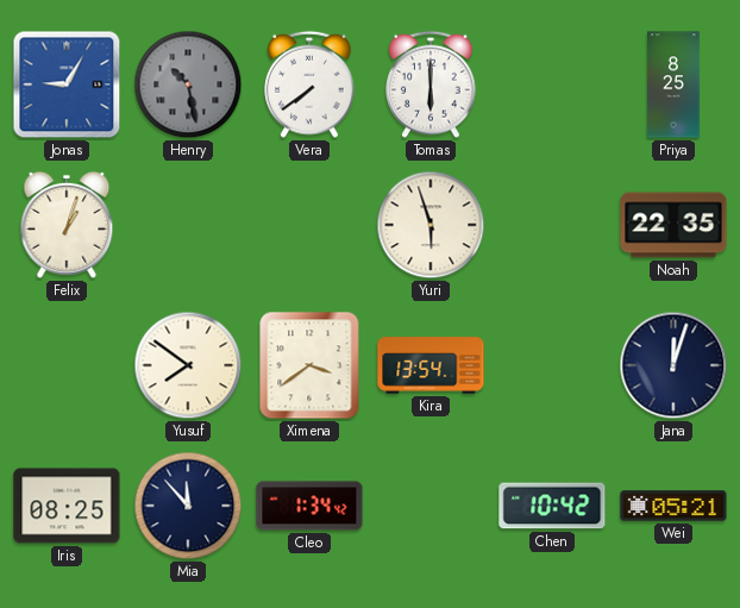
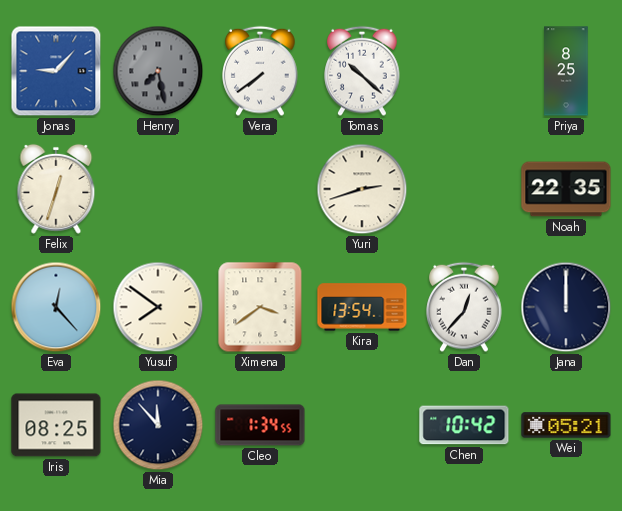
Jonas: 9:05 -> 9:07
Henry: 10:28 -> 7:28
Tomas: 6:00 -> 10:22
Felix: 1:03 -> 12:33
Yuri: 5:57 -> 2:42
Eva: none -> 12:23
Dan: none -> 12:37
Jana: 12:03 -> 12:00
Cleo: 1:34:42 -> 1:34:55
